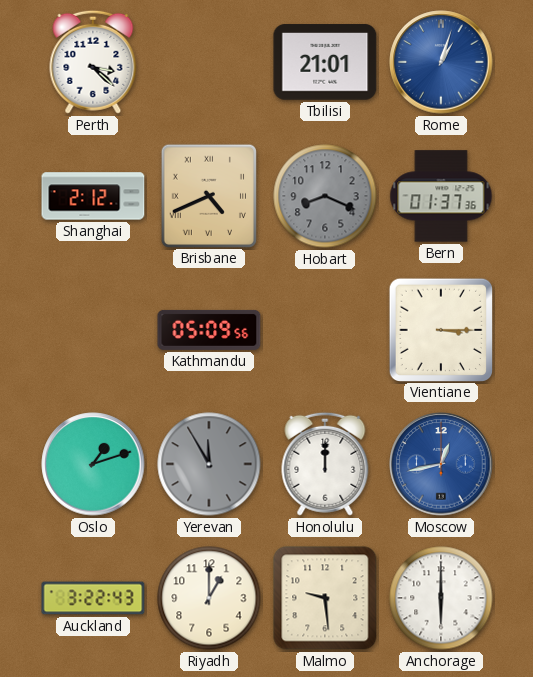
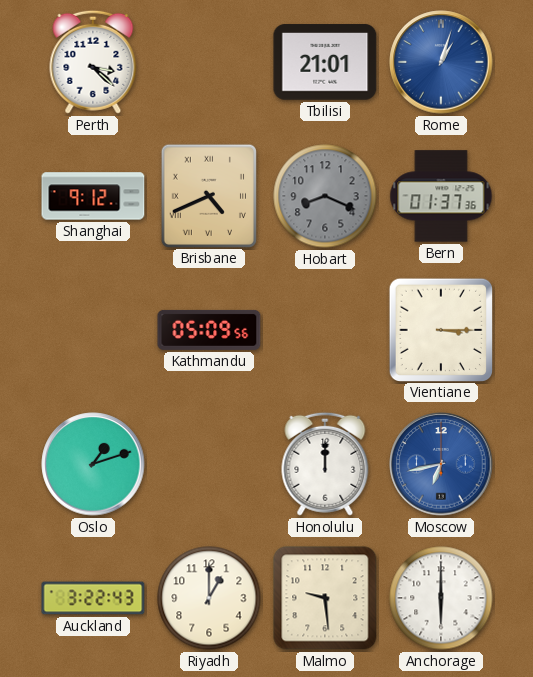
Shanghai: 2:12 -> 9:12
Yerevan: 11:55 -> none
Moscow: 12:43 -> 6:43
